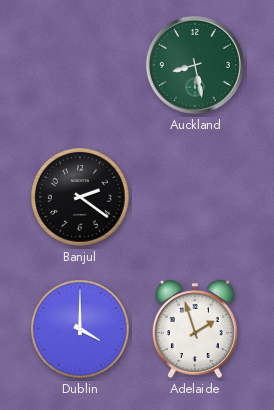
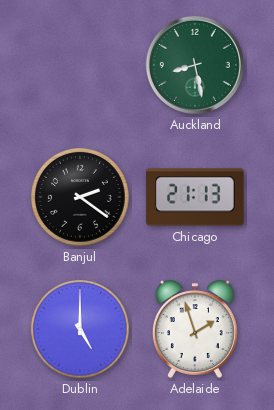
Chicago: none -> 21:13
Dublin: 4:00 -> 5:00
